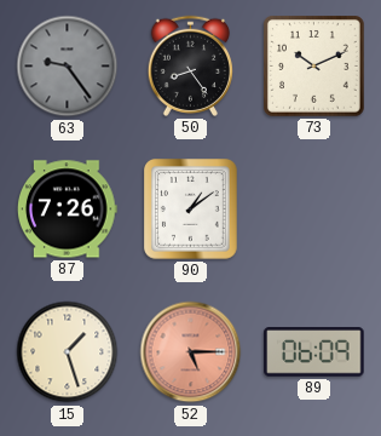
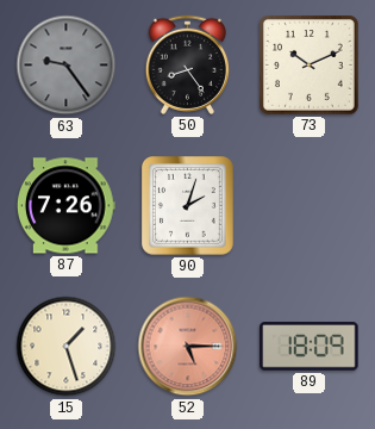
90: 1:09 -> 2:03
89: 06:09 -> 18:09
